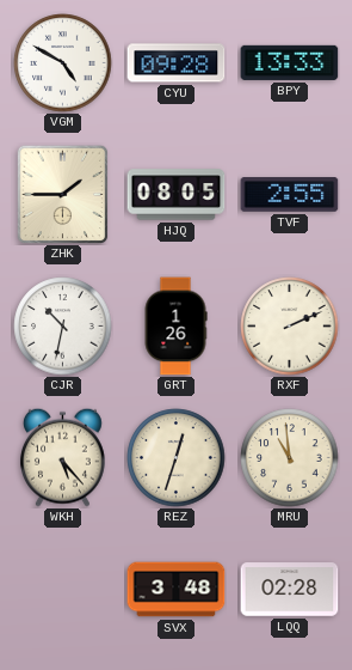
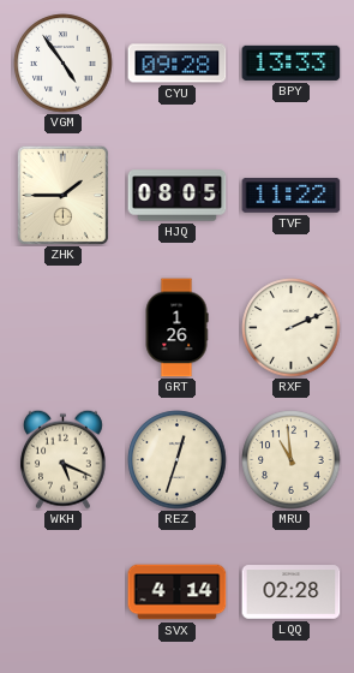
VGM: 4:50 -> 4:54
TVF: 2:55 -> 11:22
CJR: 10:32 -> none
WKH: 5:23 -> 5:19
SVX: 3:48 -> 4:14
